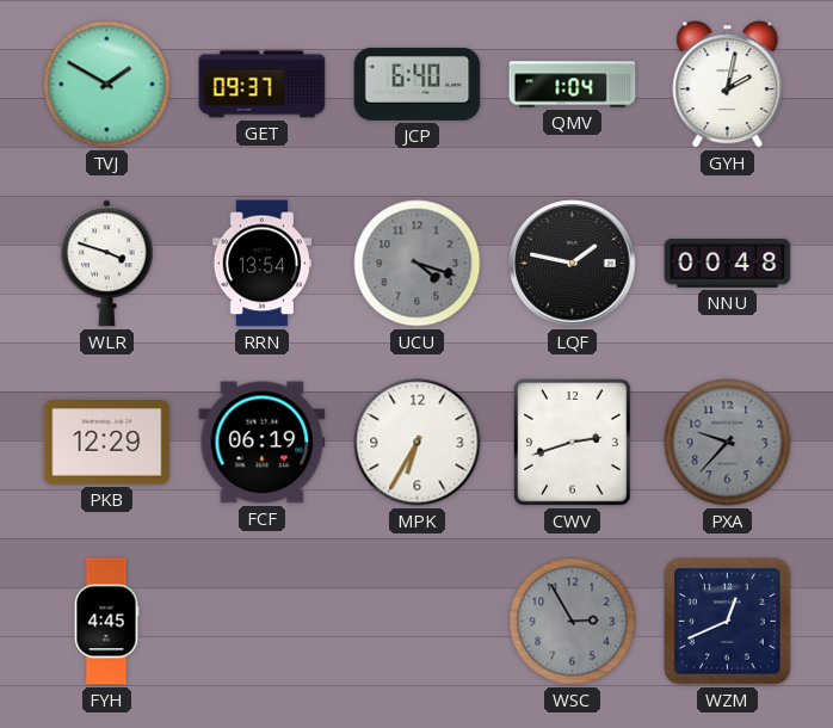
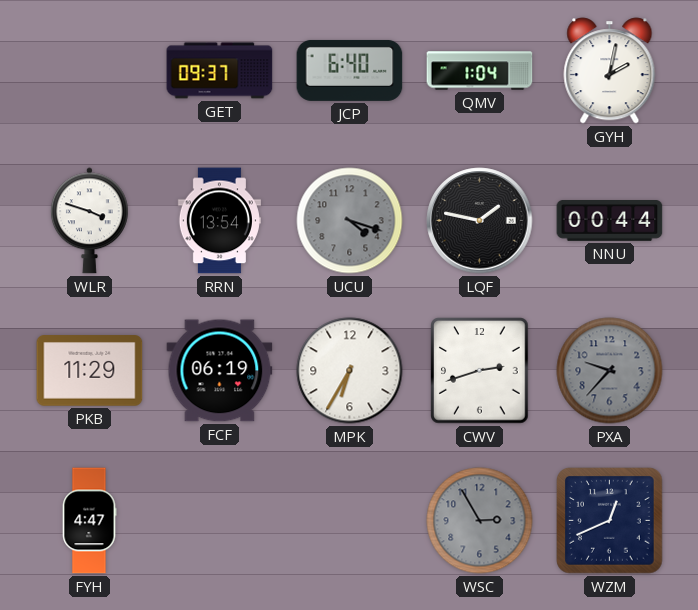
TVJ: 1:50 -> none
NNU: 00:48 -> 00:44
PKB: 12:29 -> 11:29
FYH: 4:45 -> 4:47
